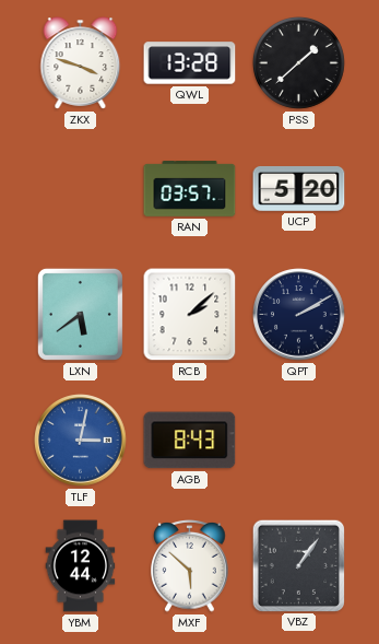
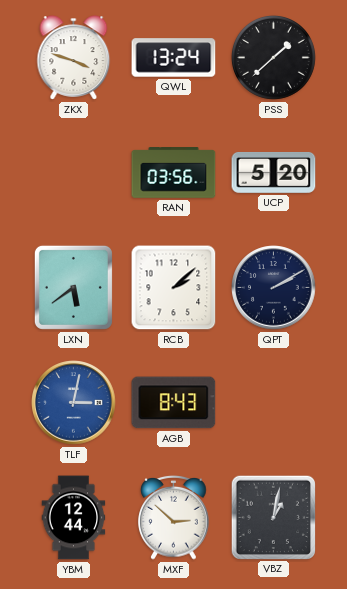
QWL: 13:28 -> 13:24
RAN: 03:57 -> 03:56
MXF: 5:52 -> 2:52
VBZ: 1:06 -> 1:02
